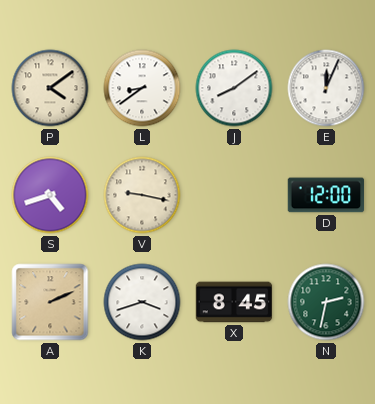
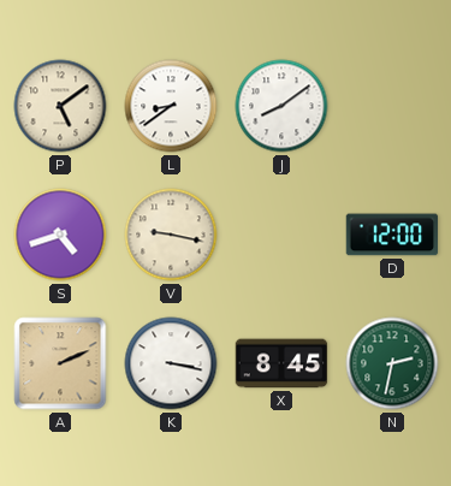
P: 4:09 -> 5:09
E: 12:04 -> none
K: 3:42 -> 3:17
